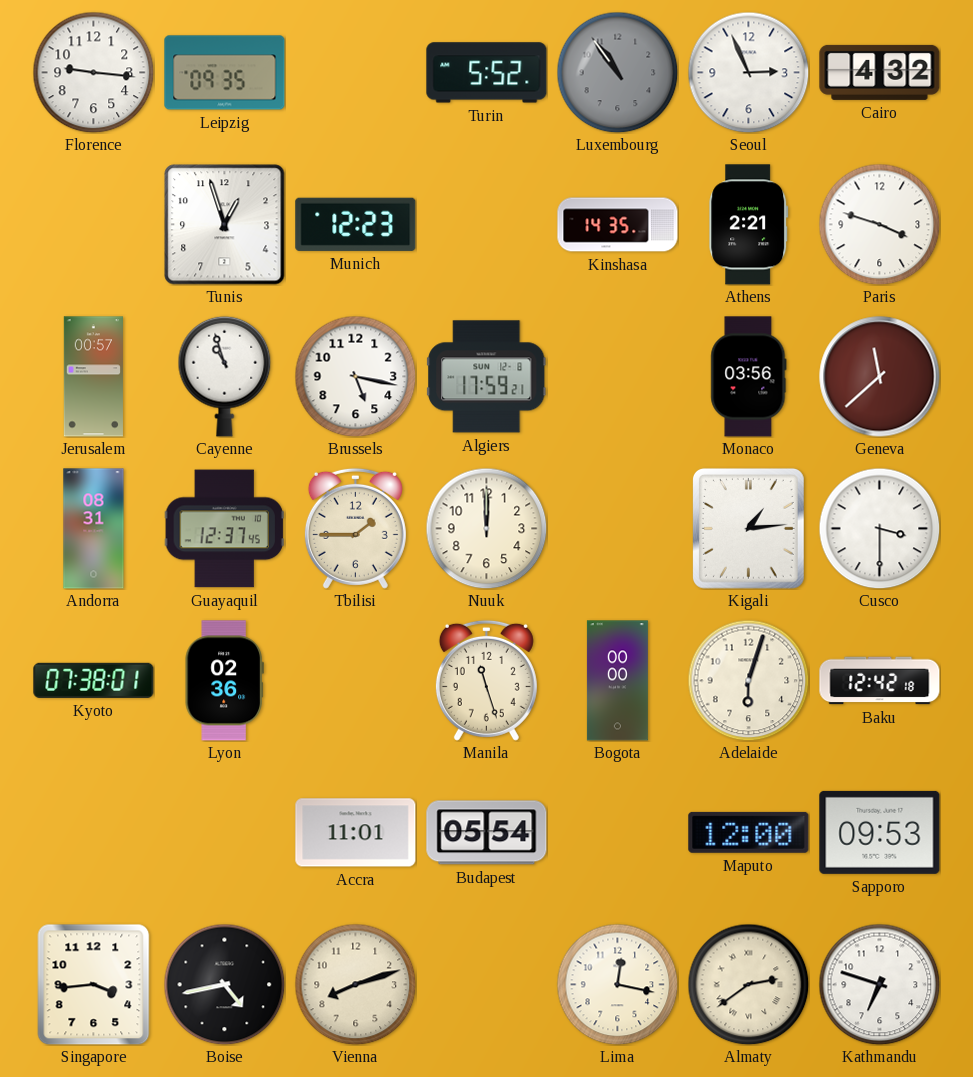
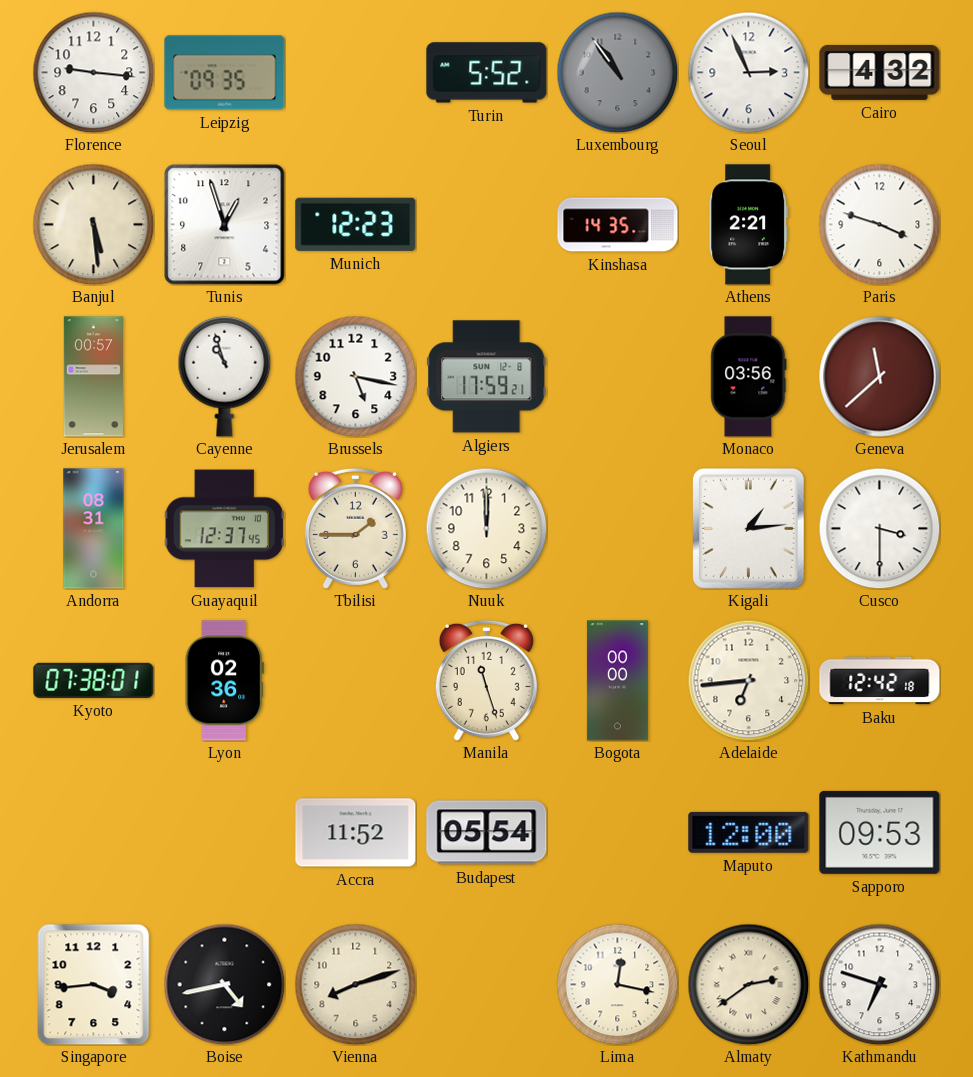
Banjul: none -> 5:29
Adelaide: 6:03 -> 6:44
Accra: 11:01 -> 11:52
